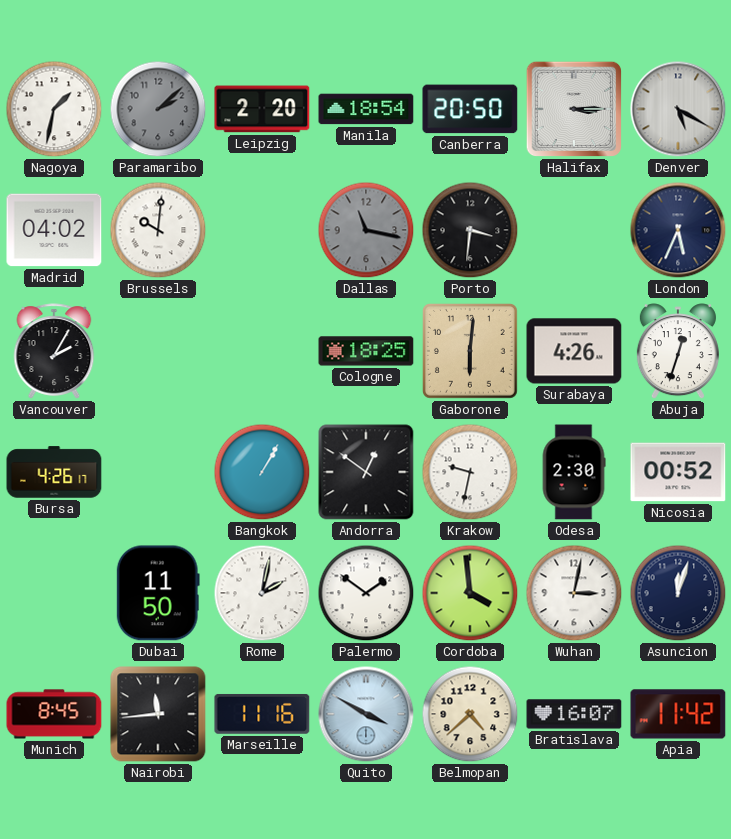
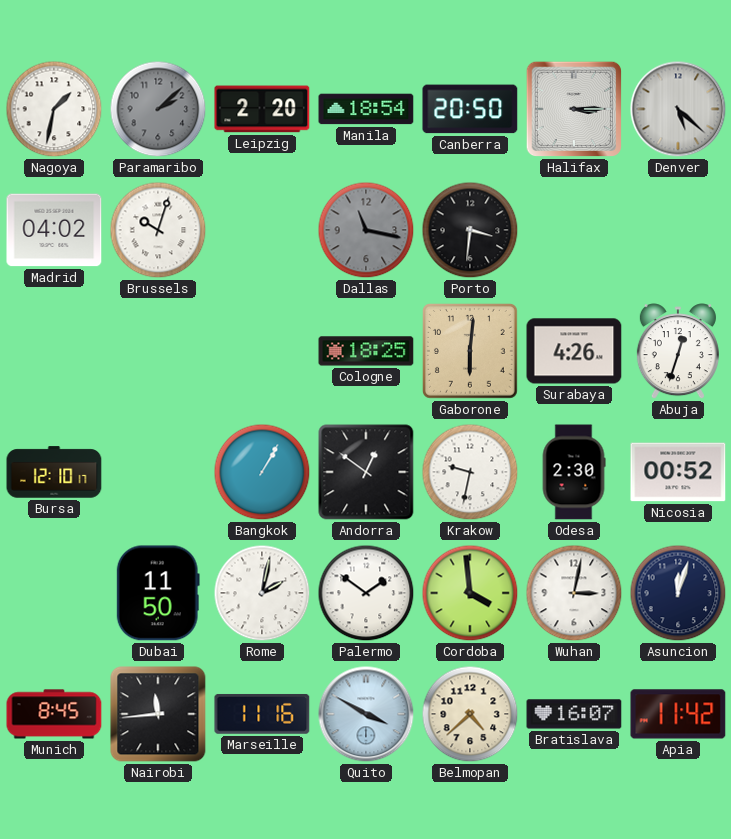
Denver: 5:20 -> 5:22
Brussels: 10:01 -> 10:03
London: 5:34 -> none
Vancouver: 2:05 -> none
Bursa: 4:26 -> 12:10
